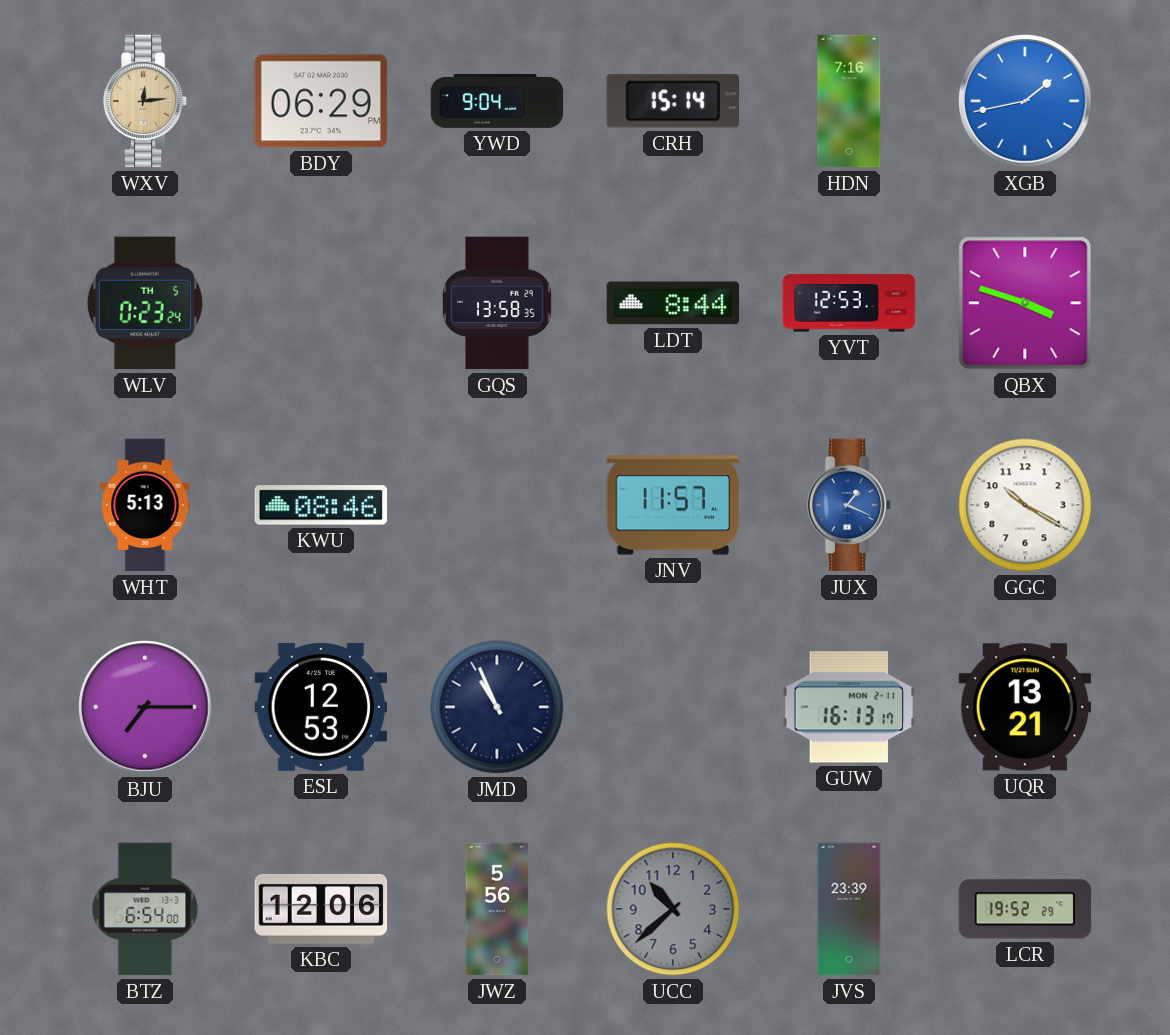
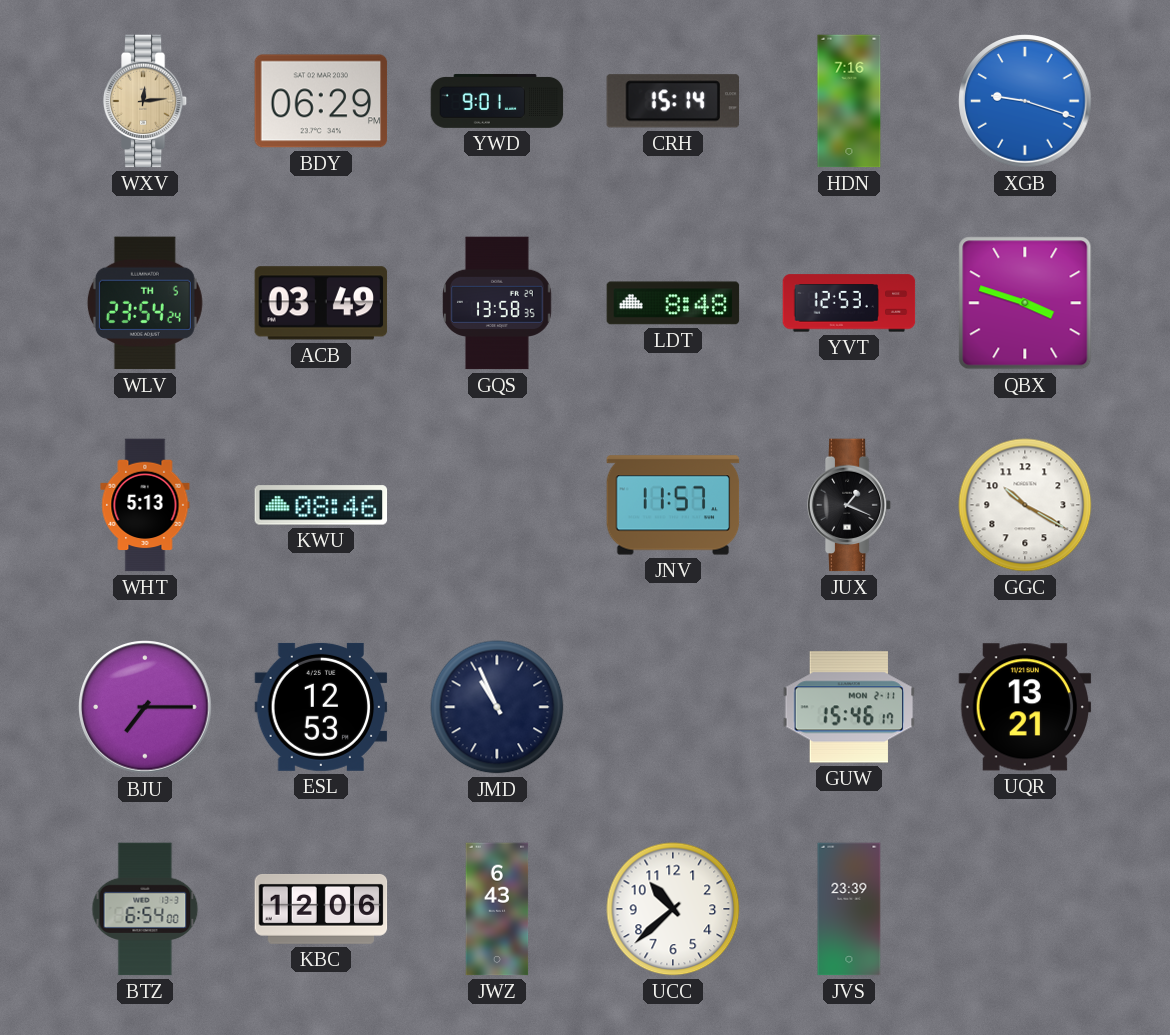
YWD: 9:04 -> 9:01
XGB: 1:43 -> 9:18
WLV: 0:23 -> 23:54
ACB: none -> 03:49
LDT: 8:44 -> 8:48
JUX dial: blue -> black
GUW: 16:13 -> 15:46
JWZ: 5:56 -> 6:43
UCC dial: grey -> white
LCR: 19:52 -> none
